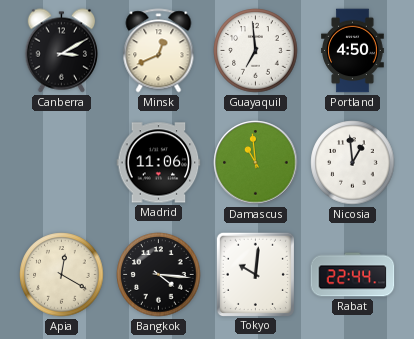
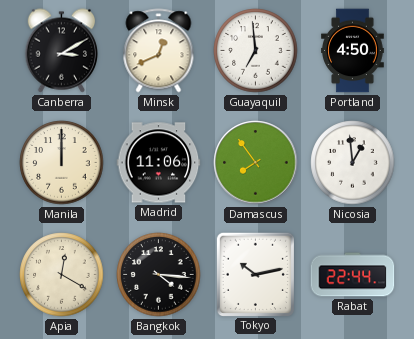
Manila: none -> 12:00
Damascus: 10:59 -> 7:54
Tokyo: 10:01 -> 10:13
